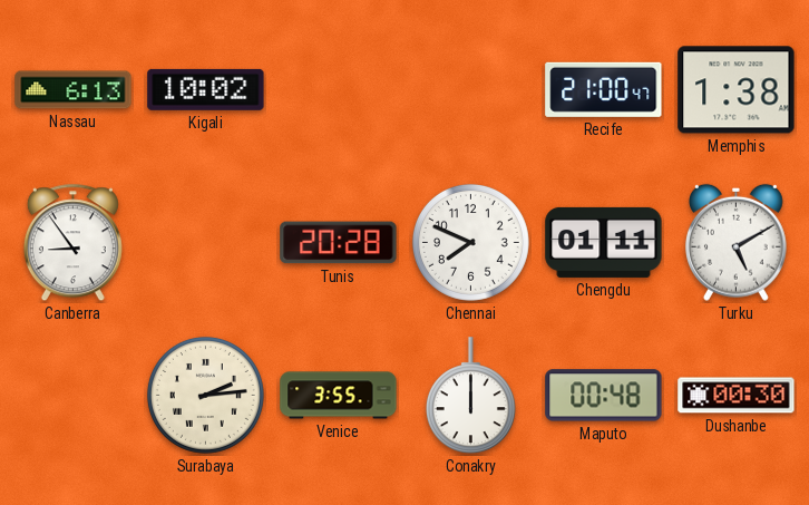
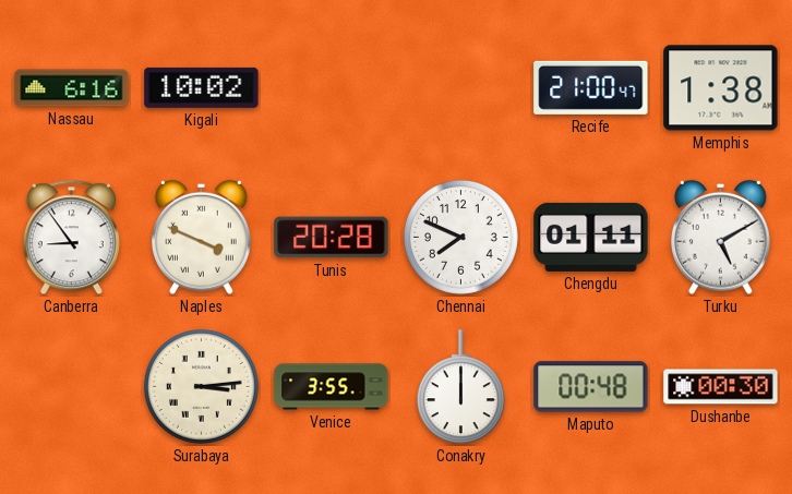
Nassau: 6:13 -> 6:16
Naples: none -> 3:49
Surabaya: 2:14 -> 3:14
